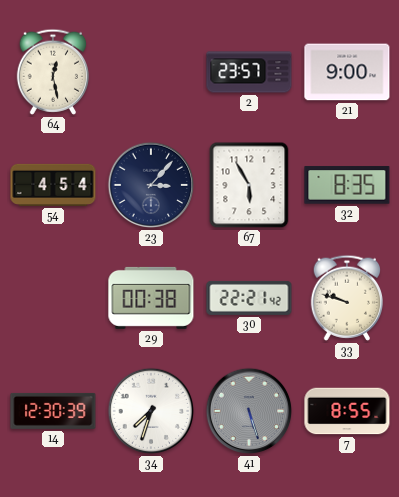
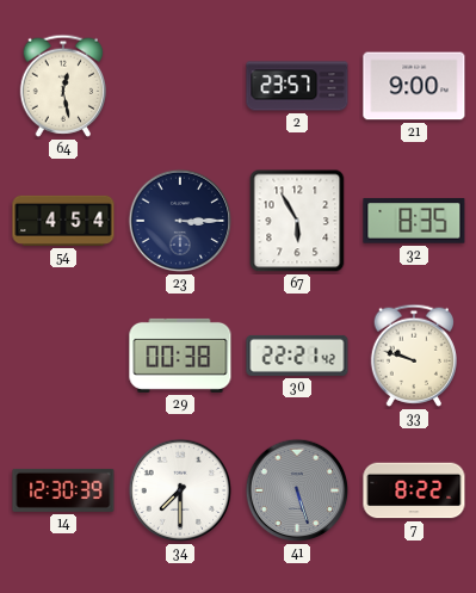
23: 3:07 -> 3:15
34: 7:33 -> 7:30
7: 8:55 -> 8:22
